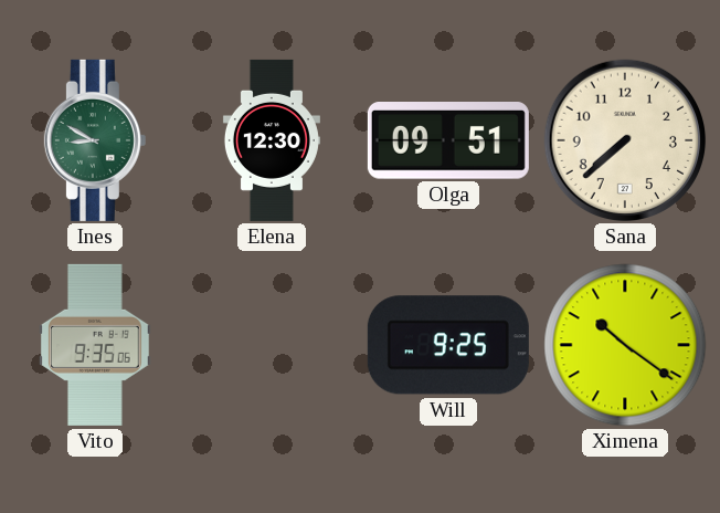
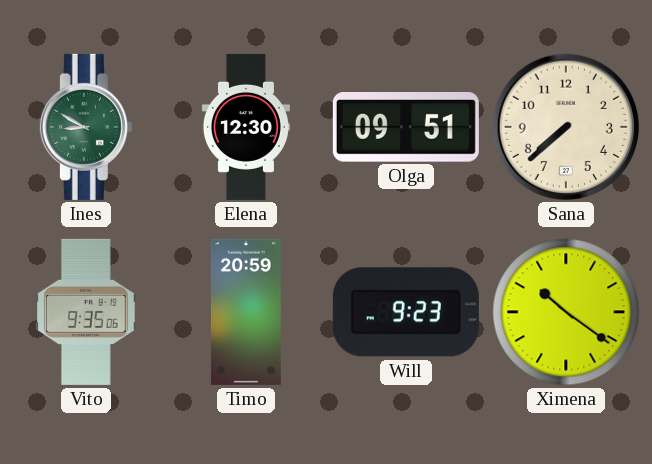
Timo: none -> 20:59
Will: 9:25 -> 9:23
